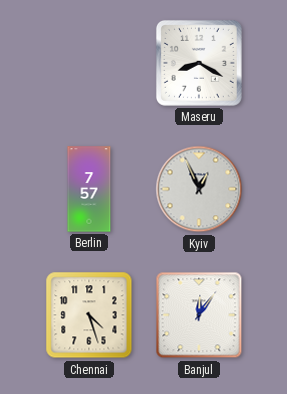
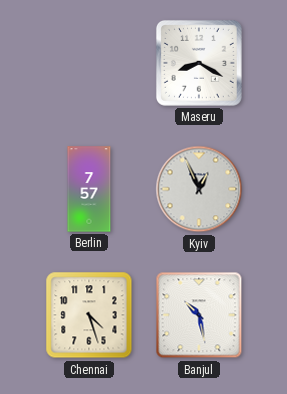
Banjul: 12:06 -> 10:28
